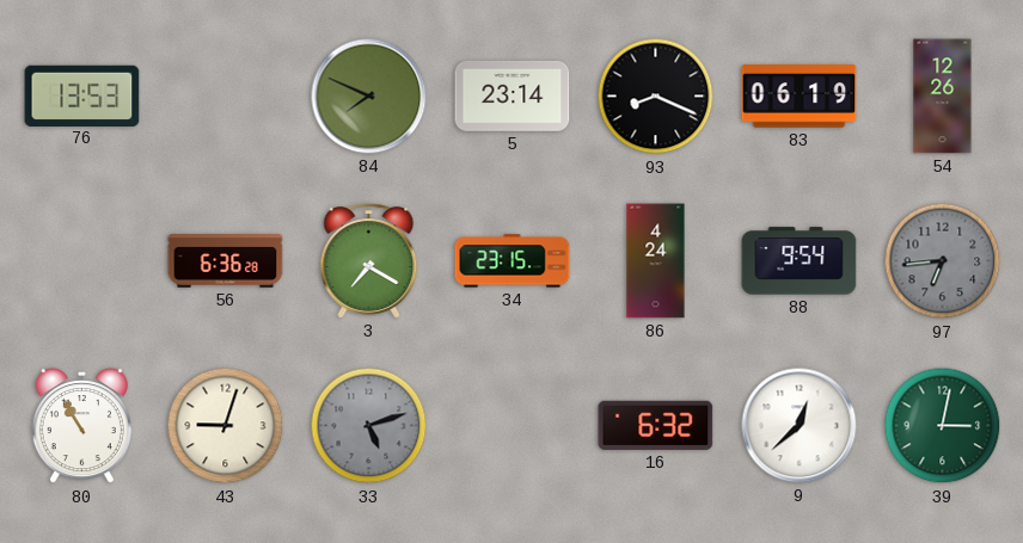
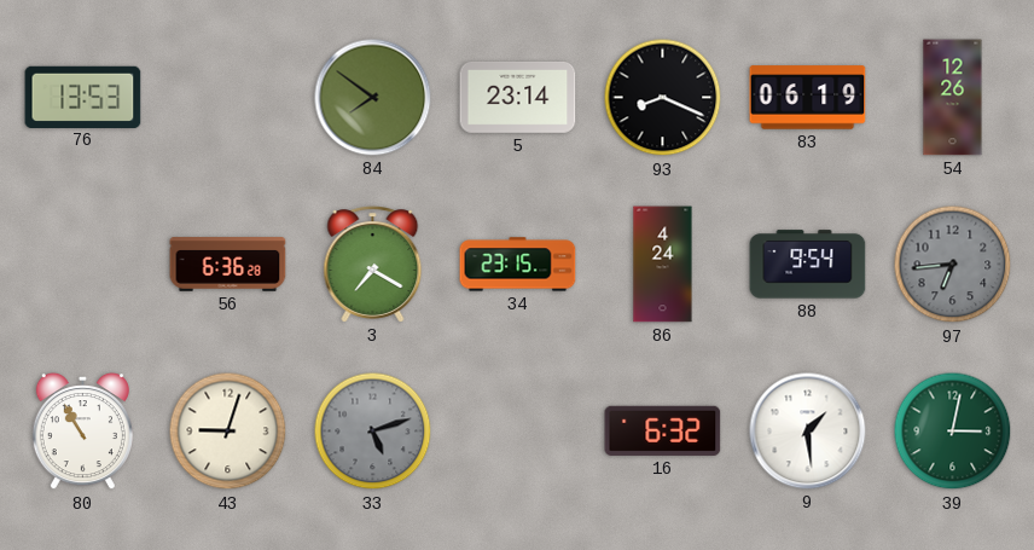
84: 7:49 -> 7:51
9: 12:38 -> 1:29
